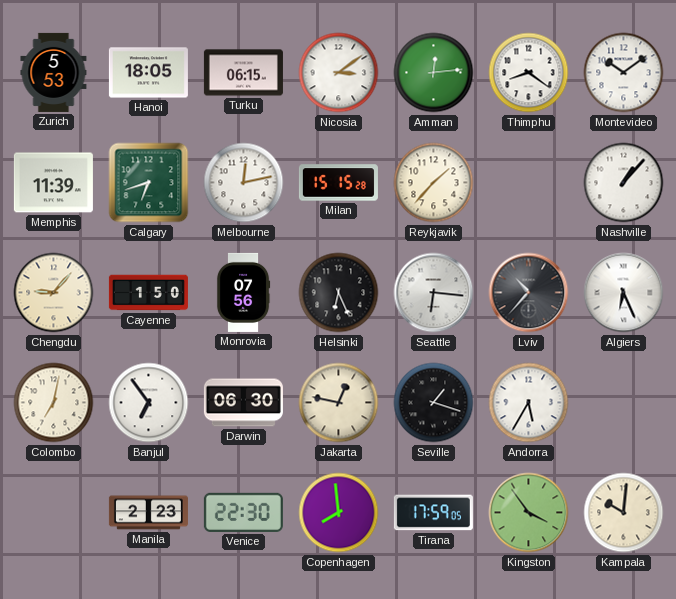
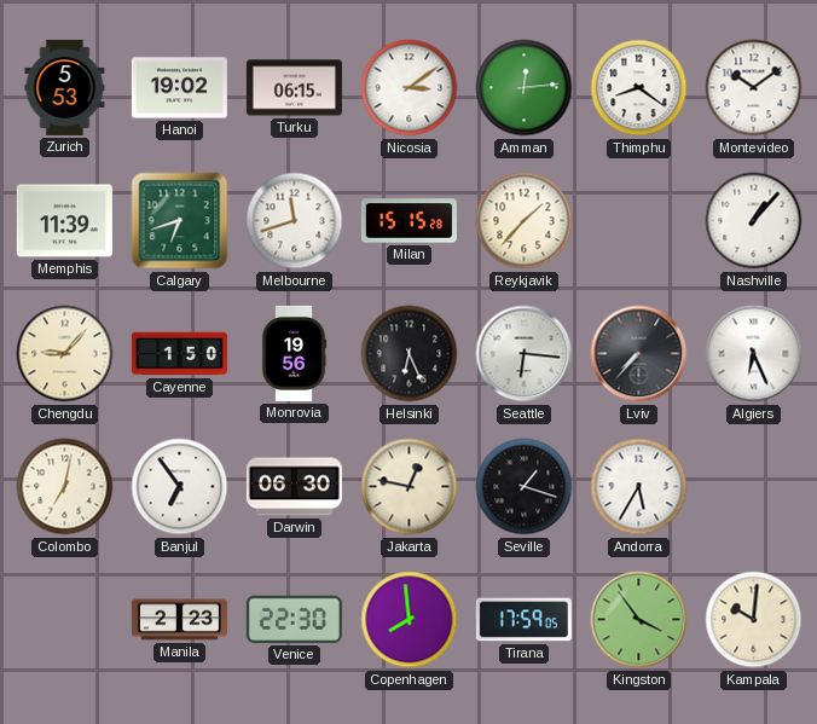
Hanoi: 18:05 -> 19:02
Melbourne: 12:13 -> 11:42
Monrovia: 07:56 -> 19:56
Lviv: 10:37 -> 7:37
